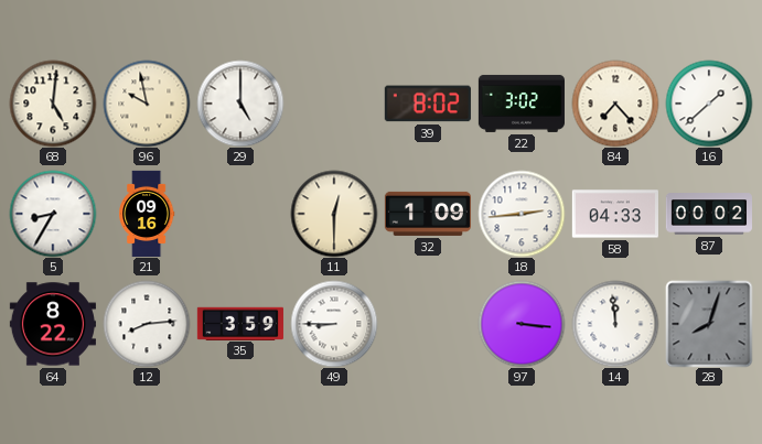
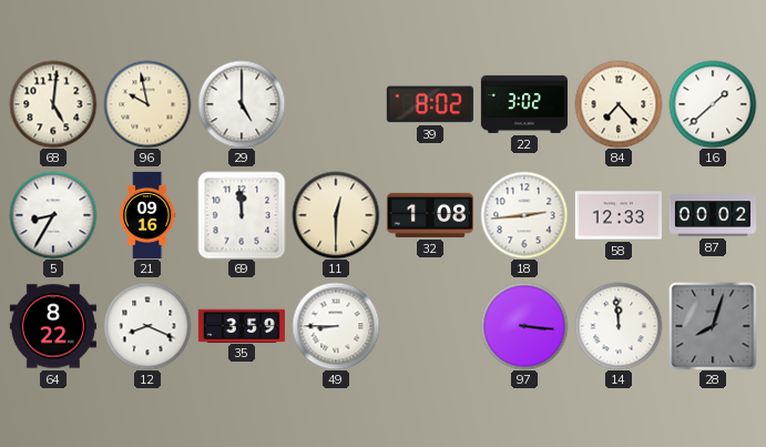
69: none -> 11:59
32: 1:09 -> 1:08
58: 04:33 -> 12:33
12: 8:14 -> 8:19
